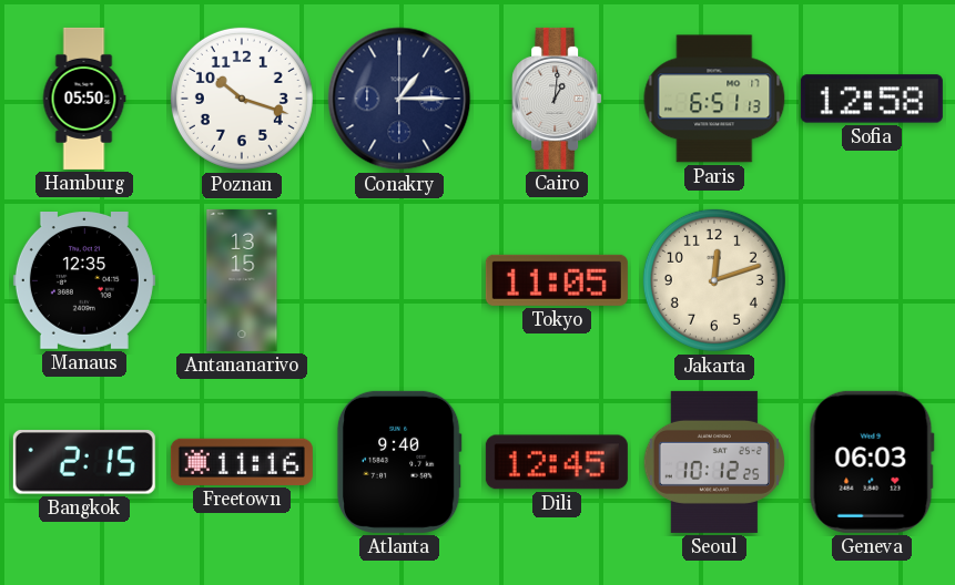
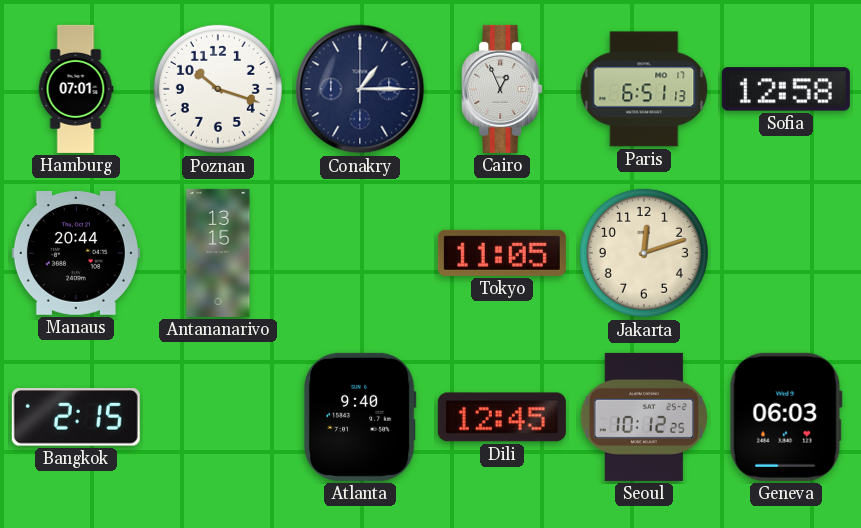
Hamburg: 05:50 -> 07:01
Cairo: 1:01 -> 12:56
Manaus: 12:35 -> 20:44
Freetown: 11:16 -> none
